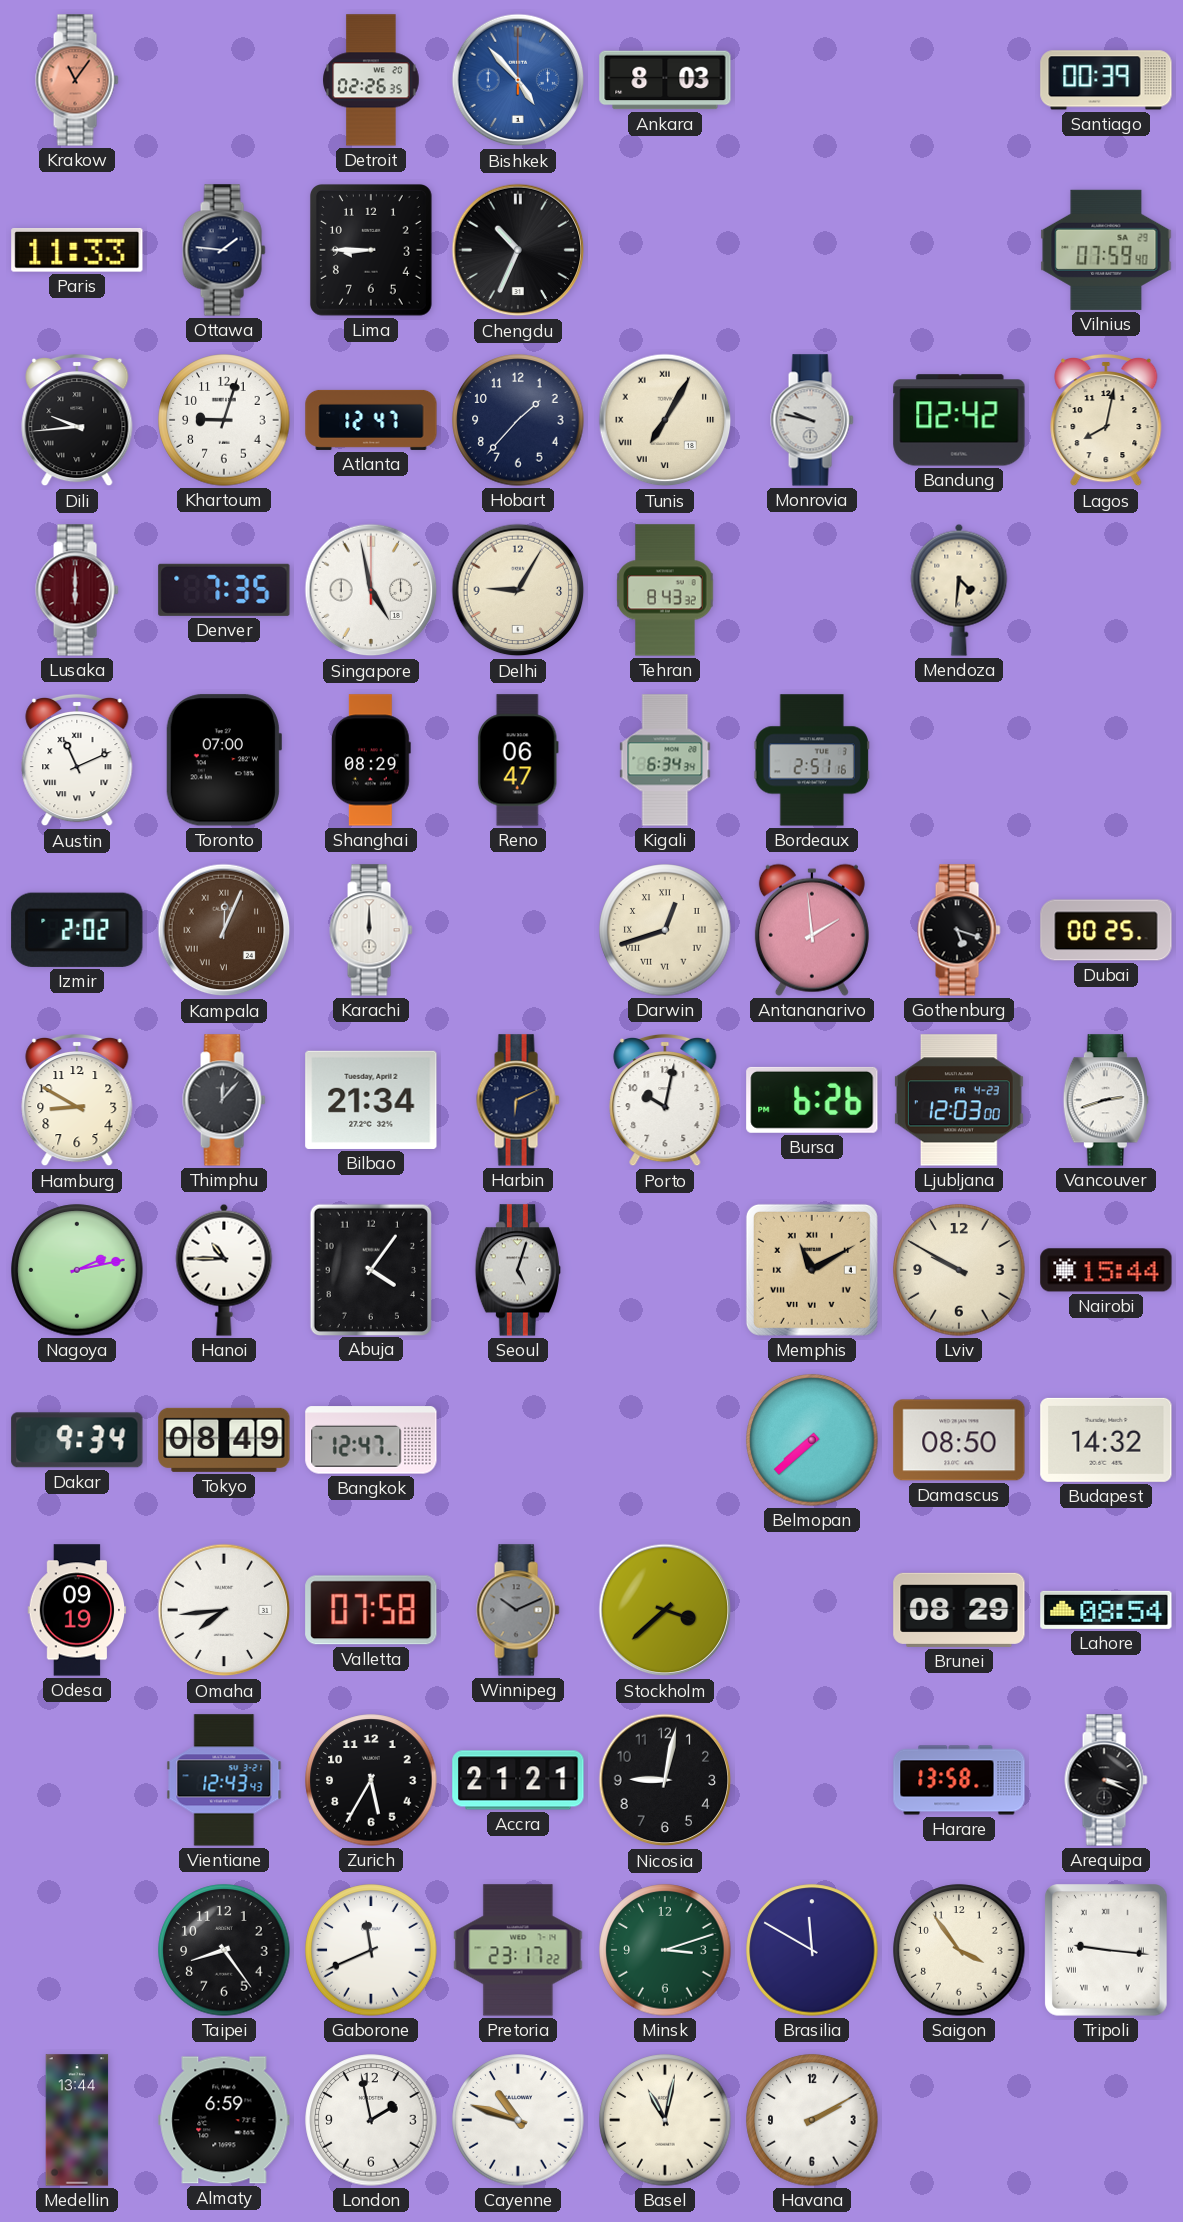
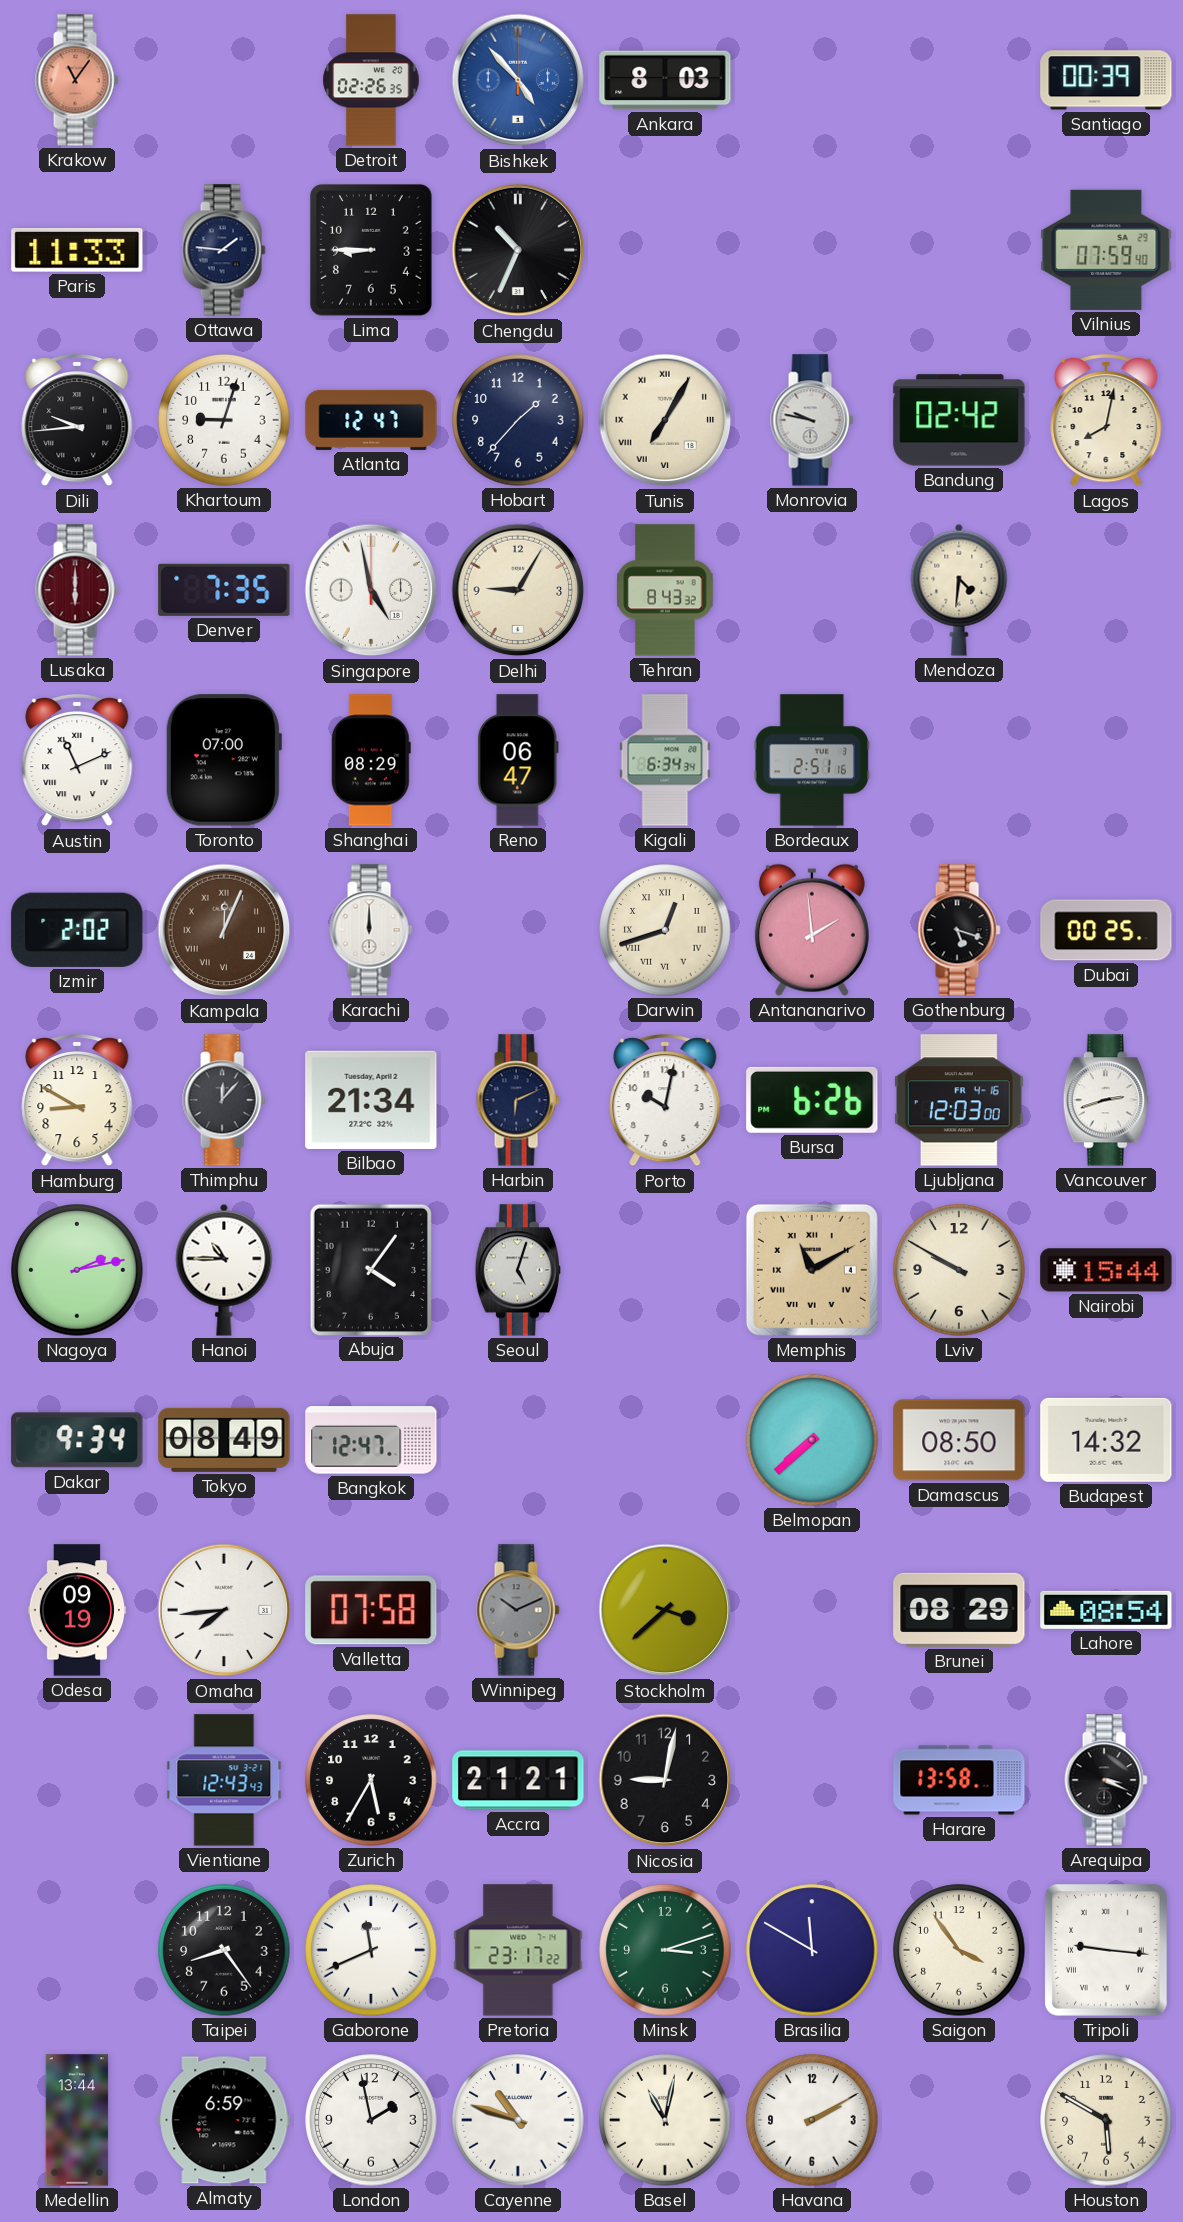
Ljubljana date: FR 4-23 -> FR 4-16
Houston: none -> 5:50
